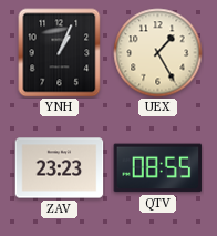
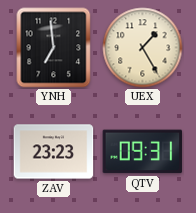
YNH: 1:04 -> 6:59
QTV: 08:55 -> 09:31
